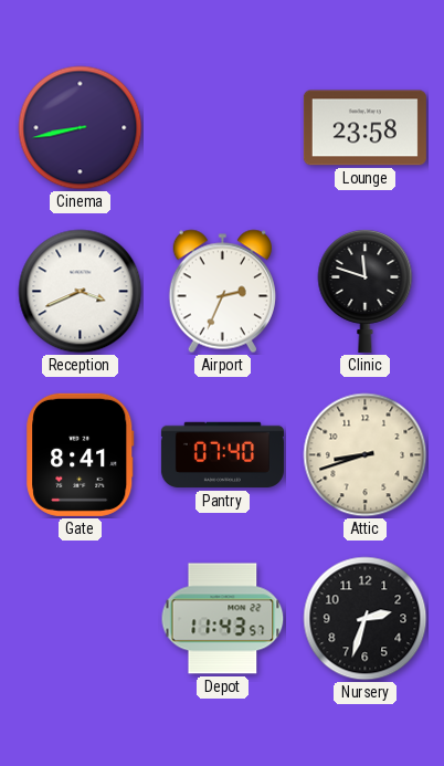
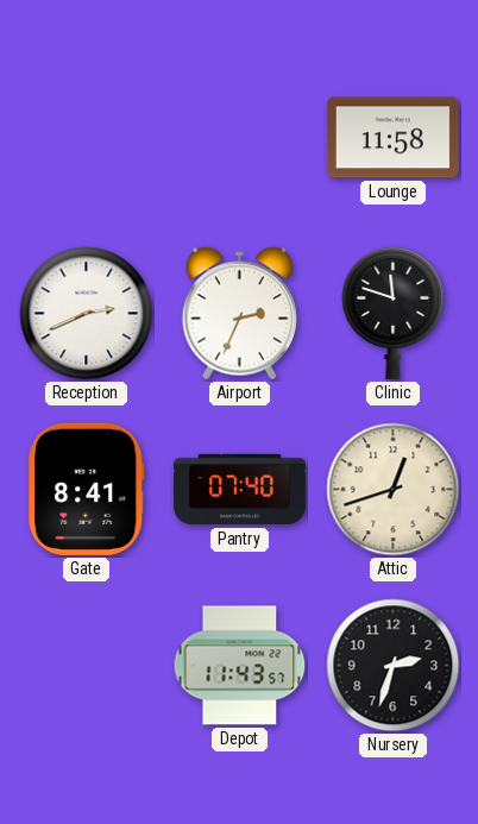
Cinema: 8:43 -> none
Lounge: 23:58 -> 11:58
Reception: 3:41 -> 2:41
Attic: 8:42 -> 12:42
